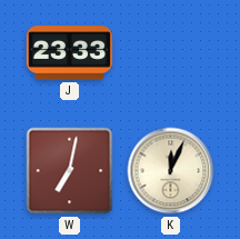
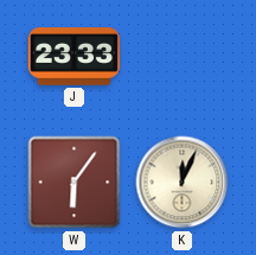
W: 7:02 -> 6:06
